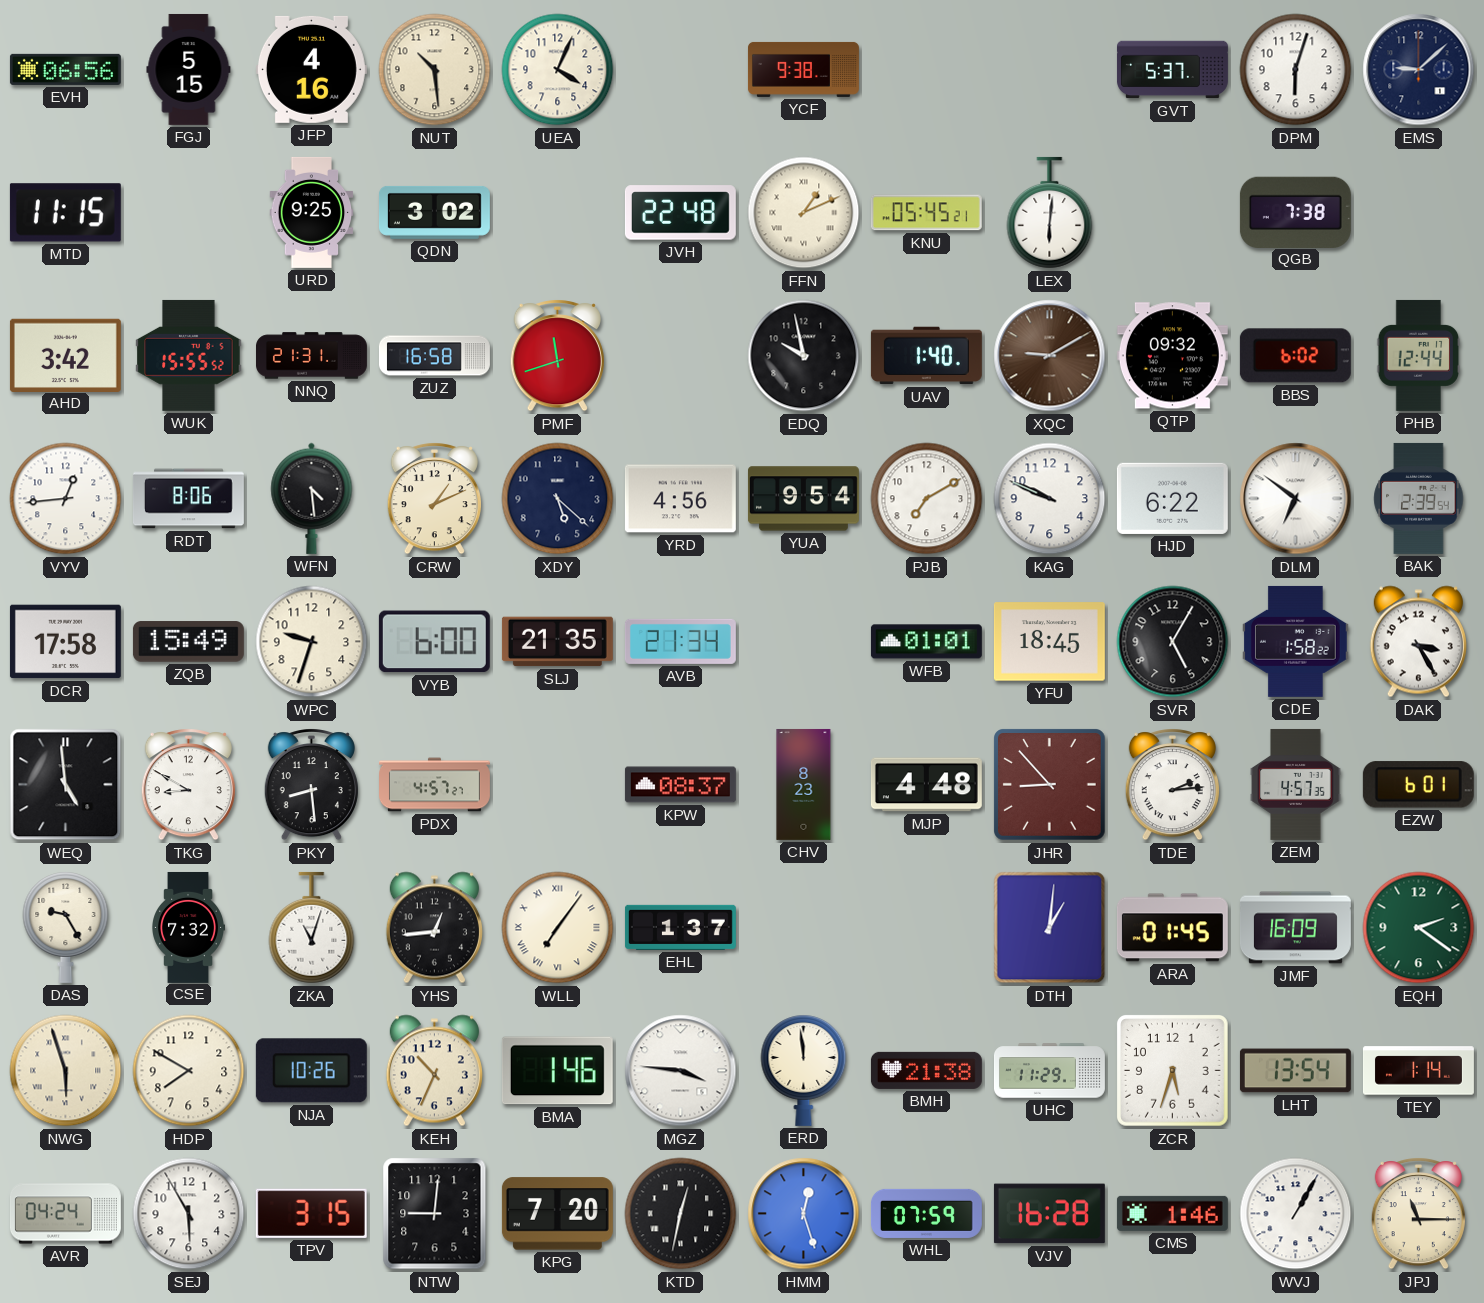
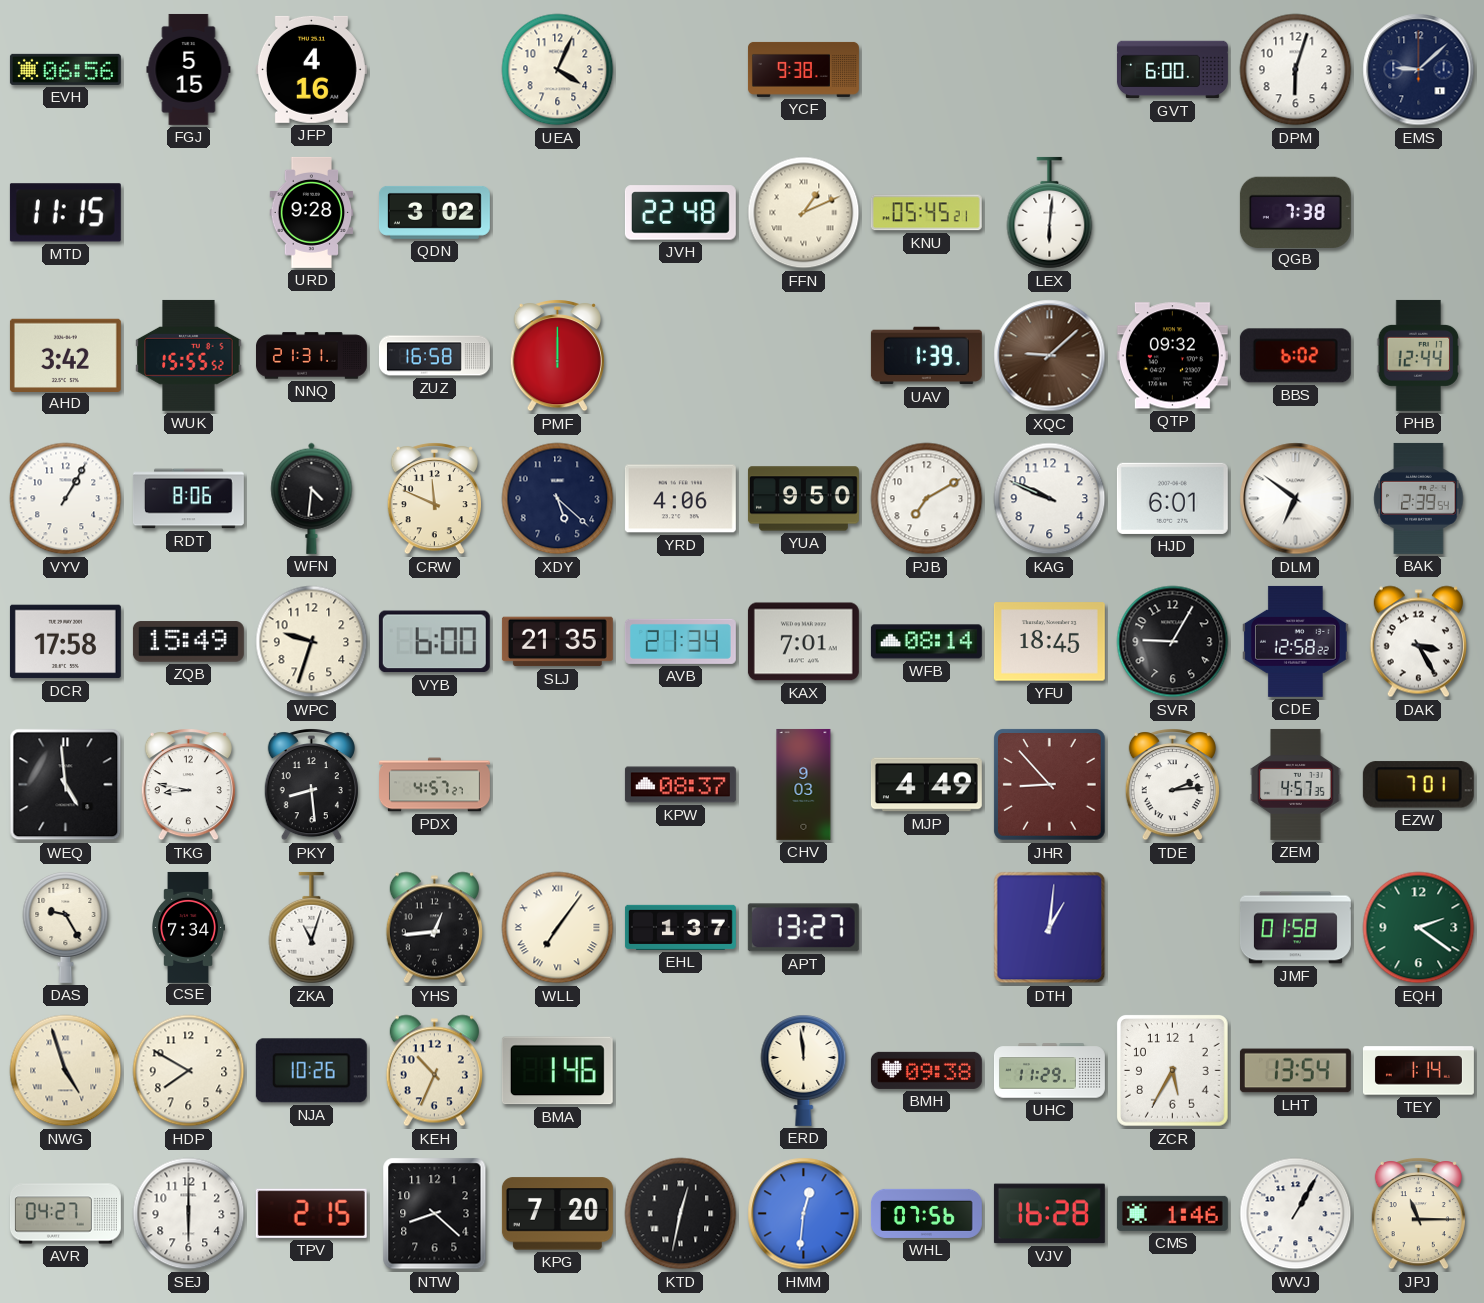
NUT: 10:29 -> none
GVT: 5:37 -> 6:00
URD: 9:25 -> 9:28
PMF: 11:42 -> 12:00
EDQ: 9:58 -> none
UAV: 1:40 -> 1:39
XQC: 9:10 -> 9:08
VYV: 12:44 -> 1:05
WFN: 4:29 -> 4:31
CRW: 1:11 -> 11:49
YRD: 4:56 -> 4:06
YUA: 9:54 -> 9:50
HJD: 6:22 -> 6:01
KAX: none -> 7:01
WFB: 01:01 -> 08:14
SVR: 5:05 -> 9:05
CDE: 1:58 -> 12:58
TKG: 8:50 -> 8:47
CHV: 8:23 -> 9:03
MJP: 4:48 -> 4:49
EZW: 6:01 -> 7:01
CSE: 7:32 -> 7:34
APT: none -> 13:27
ARA: 01:45 -> none
JMF: 16:09 -> 01:58
NWG: 5:57 -> 4:57
MGZ: 3:46 -> none
BMH: 21:38 -> 09:38
ZCR: 5:33 -> 5:35
AVR: 04:24 -> 04:27
SEJ: 5:55 -> 6:00
TPV: 3:15 -> 2:15
NTW: 9:01 -> 8:22
HMM: 12:27 -> 12:31
WHL: 07:59 -> 07:56
